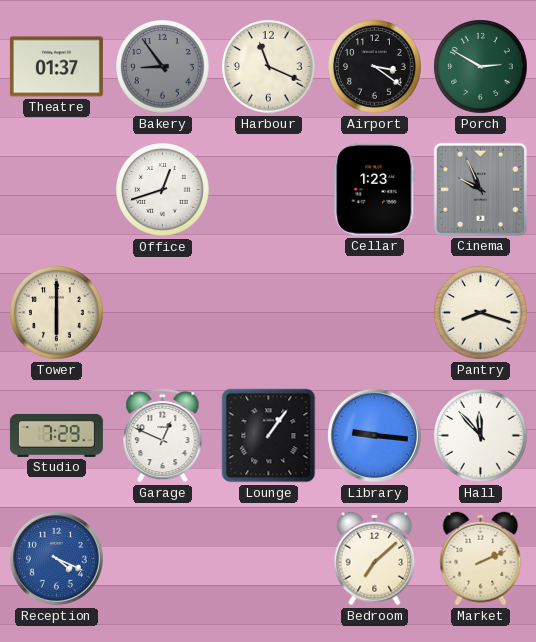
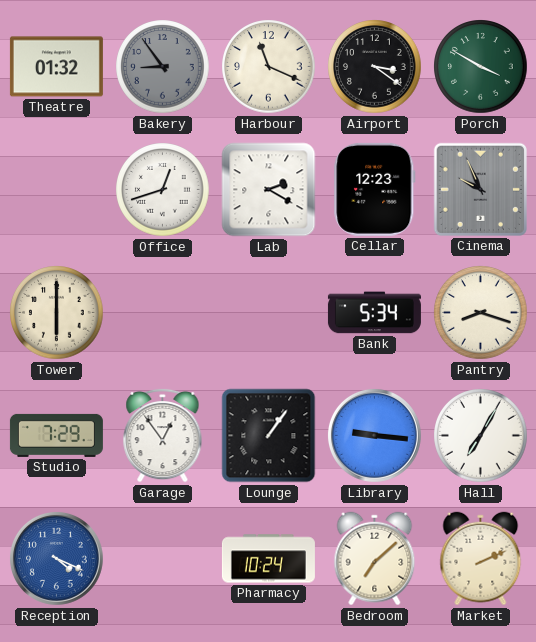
Theatre: 01:37 -> 01:32
Porch: 2:50 -> 3:50
Lab: none -> 2:20
Cellar: 1:23 -> 12:23
Bank: none -> 5:34
Garage: 12:49 -> 12:54
Hall: 11:53 -> 7:05
Pharmacy: none -> 10:24
